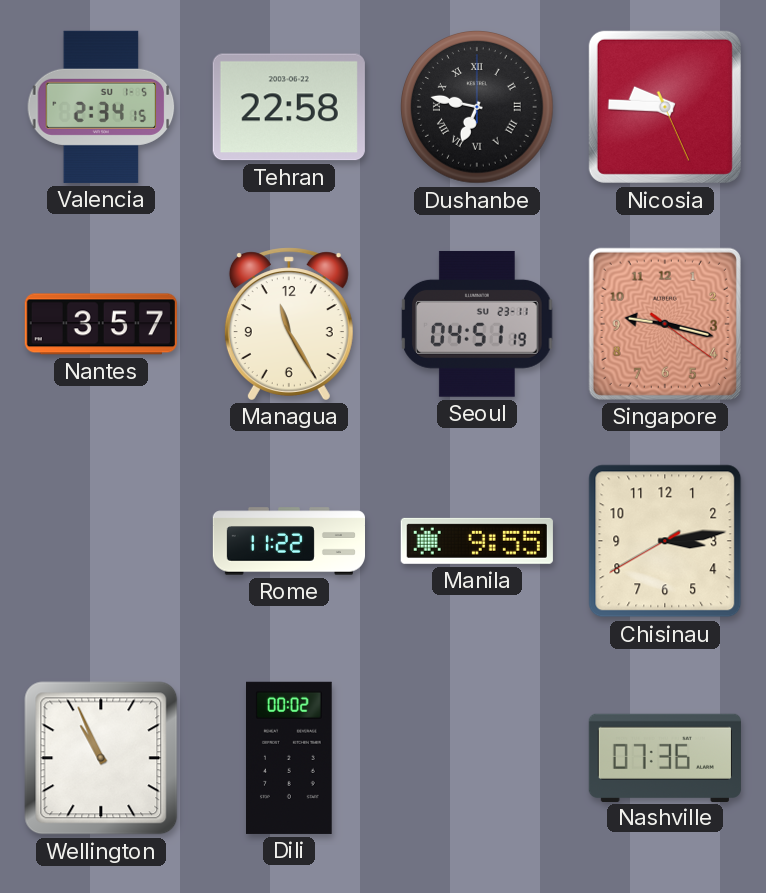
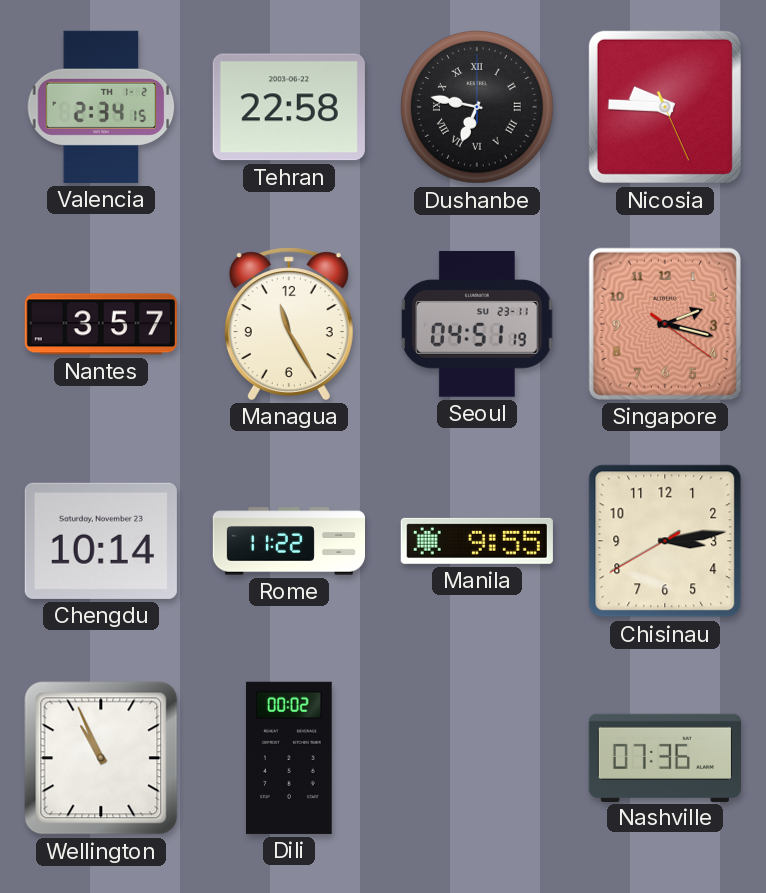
Valencia date: SU 1-5 -> TH 1-2
Singapore: 9:17 -> 2:17
Chengdu: none -> 10:14
